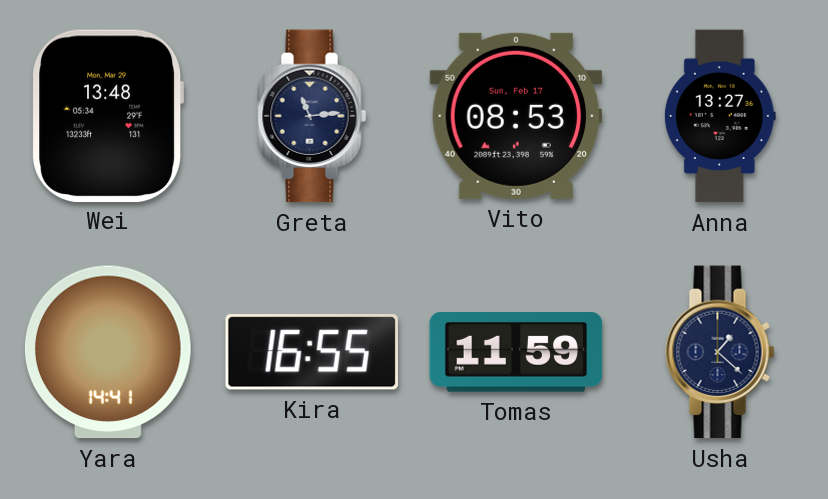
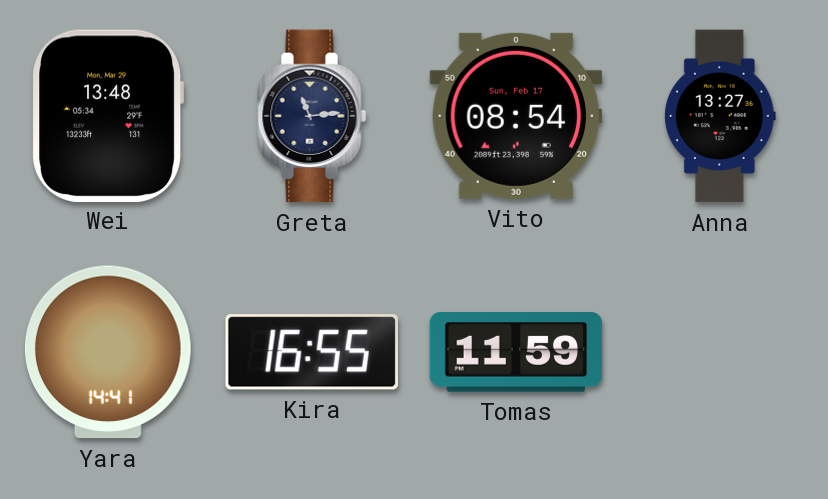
Vito: 08:53 -> 08:54
Usha: 1:22 -> none
